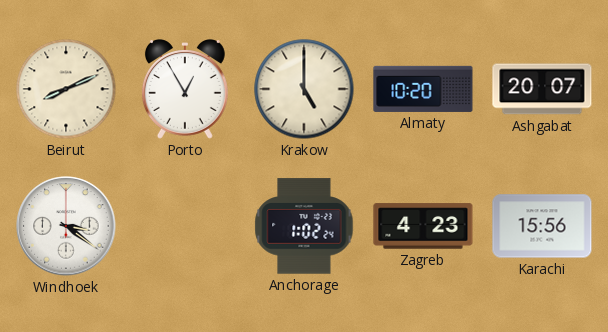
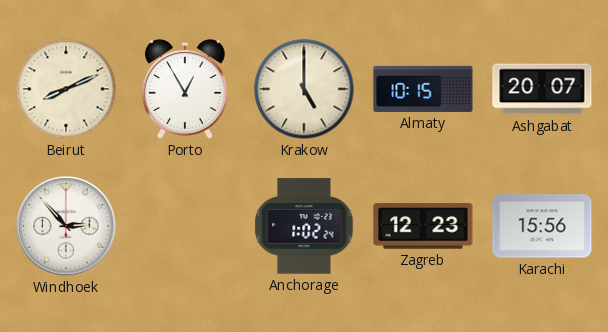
Almaty: 10:20 -> 10:15
Windhoek: 3:21 -> 2:53
Zagreb: 4:23 -> 12:23
